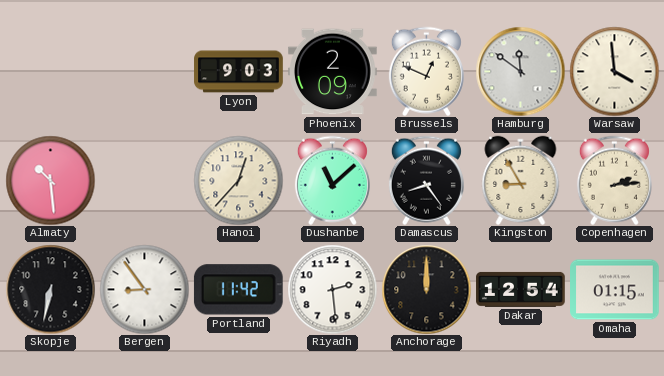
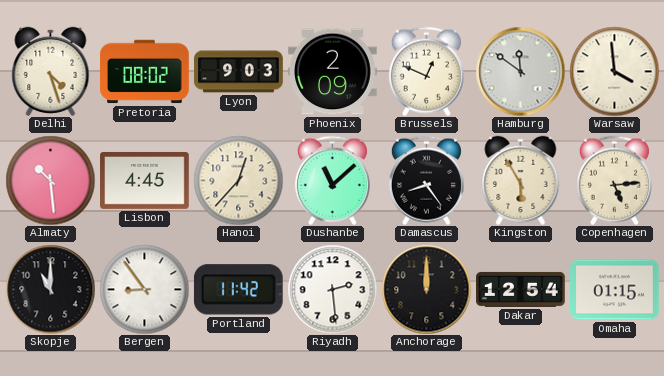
Delhi: none -> 4:27
Pretoria: none -> 08:02
Lisbon: none -> 4:45
Kingston: 8:55 -> 5:55
Copenhagen: 2:14 -> 5:14
Skopje: 6:32 -> 11:00
